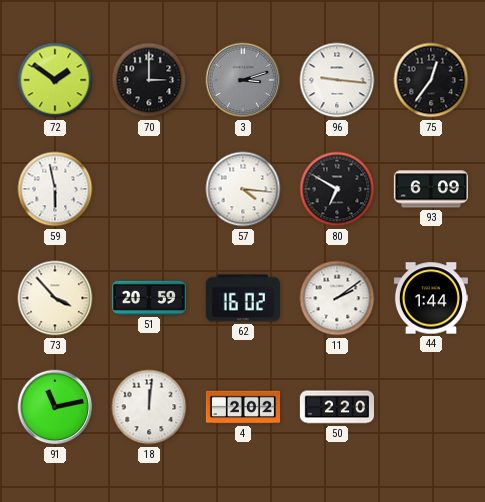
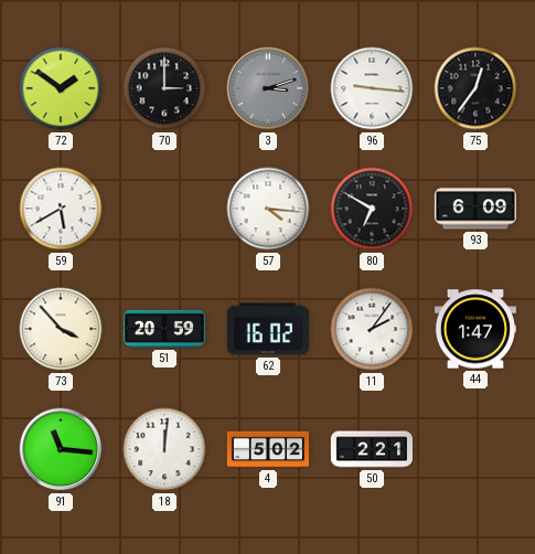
59: 5:58 -> 5:40
11: 2:09 -> 2:06
44: 1:44 -> 1:47
91: 11:13 -> 11:16
4: 2:02 -> 5:02
50: 2:20 -> 2:21
